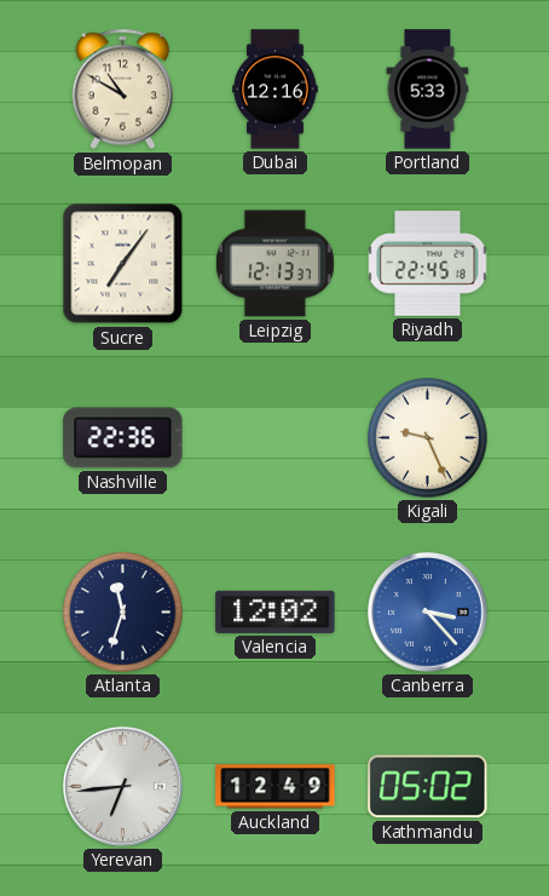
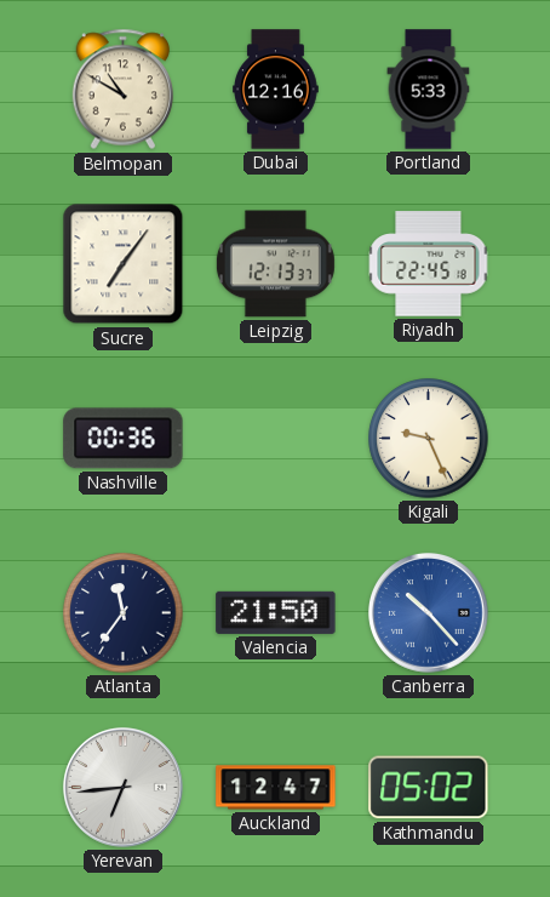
Nashville: 22:36 -> 00:36
Atlanta: 11:33 -> 11:36
Valencia: 12:02 -> 21:50
Canberra: 3:23 -> 10:23
Auckland: 12:49 -> 12:47
